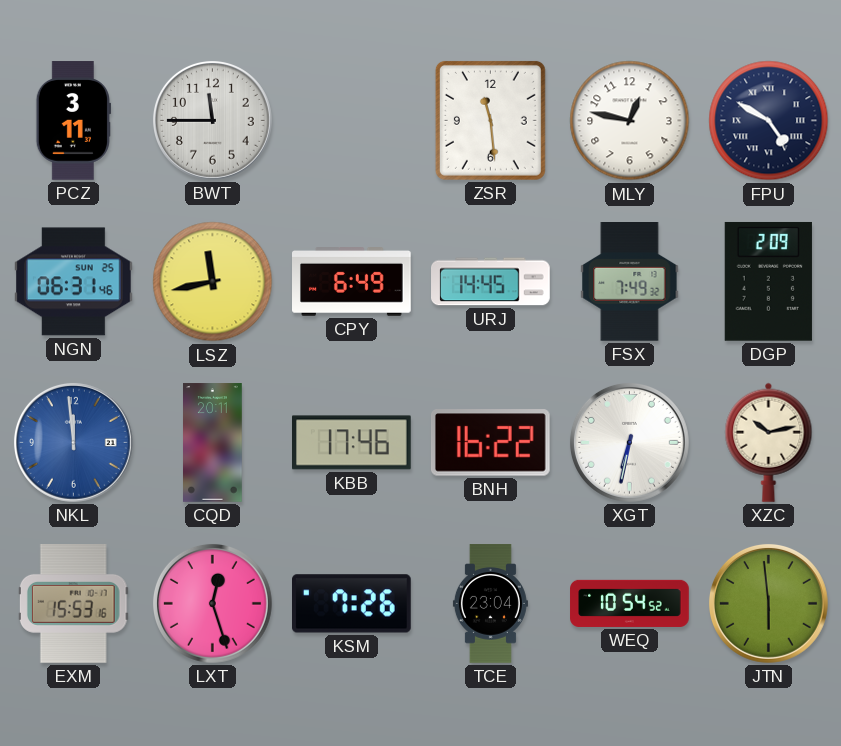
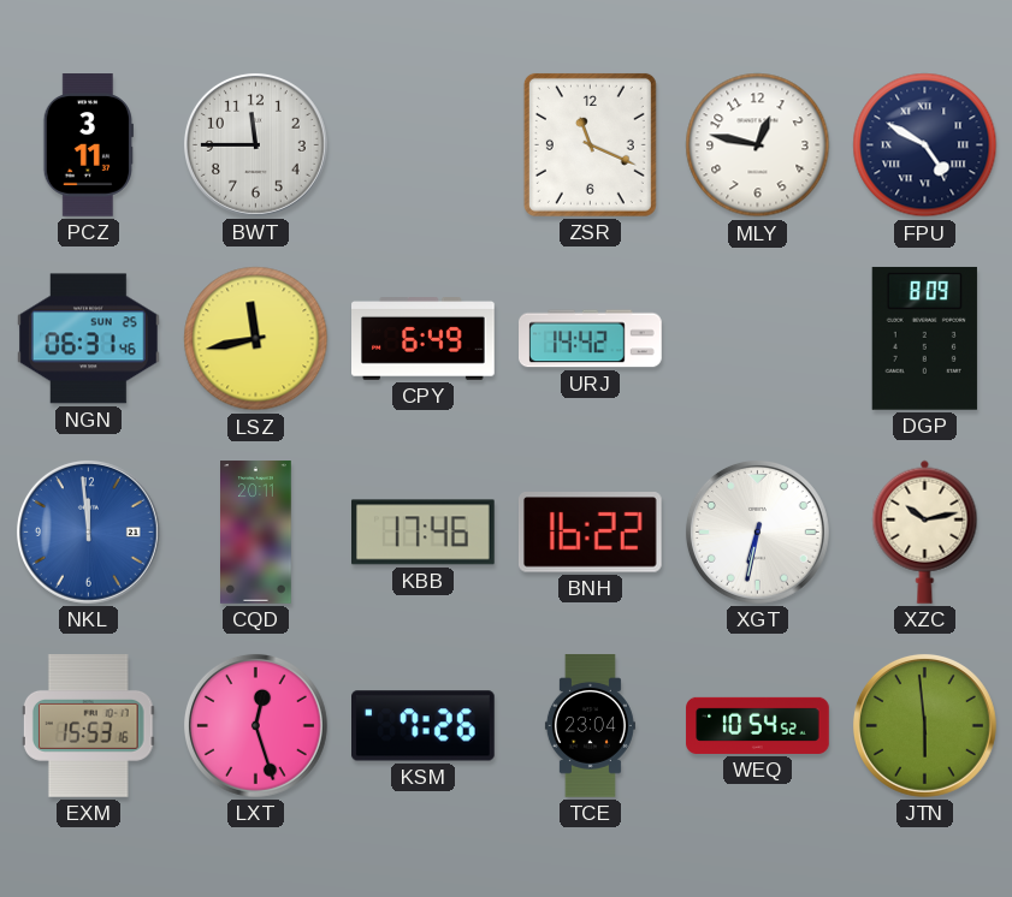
ZSR: 11:29 -> 11:19
URJ: 14:45 -> 14:42
FSX: 7:49 -> none
DGP: 2:09 -> 8:09
